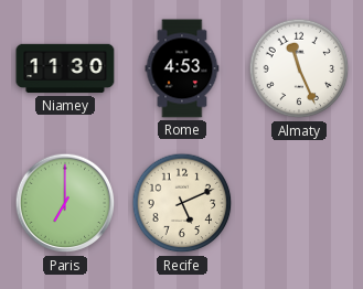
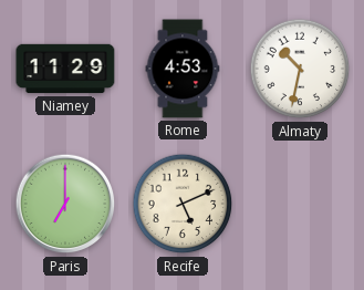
Niamey: 11:30 -> 11:29
Almaty: 11:26 -> 10:32
